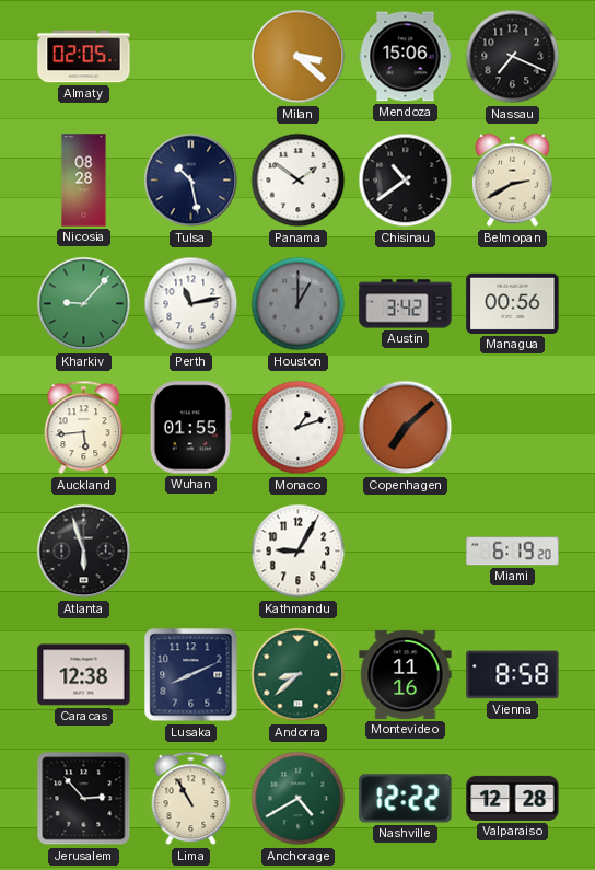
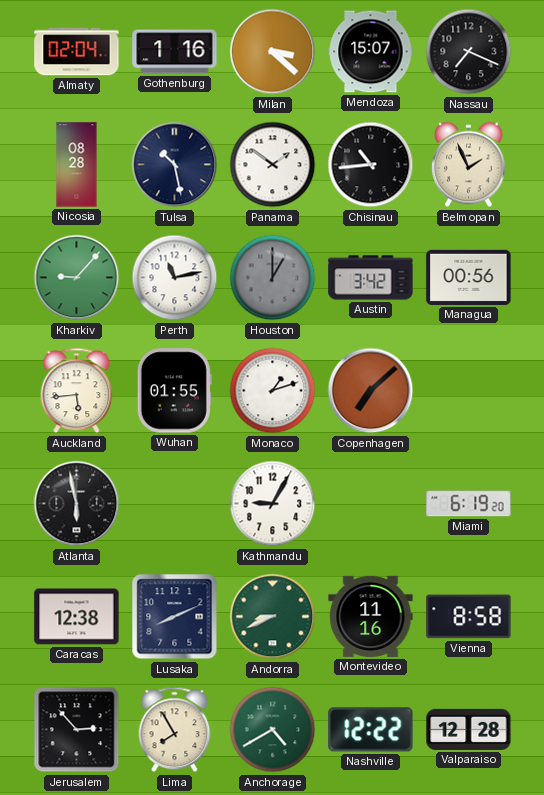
Almaty: 02:05 -> 02:04
Gothenburg: none -> 1:16
Mendoza: 15:06 -> 15:07
Chisinau: 10:39 -> 10:44
Belmopan: 2:40 -> 1:56
Atlanta: 5:57 -> 5:58
Andorra: 8:38 -> 8:41
Lima: 10:55 -> 7:55
